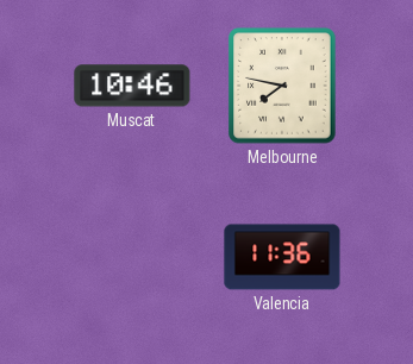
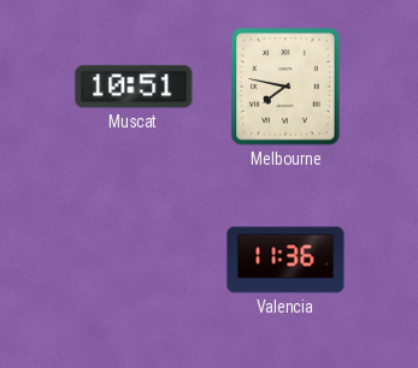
Muscat: 10:46 -> 10:51
